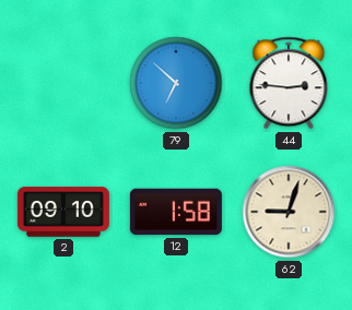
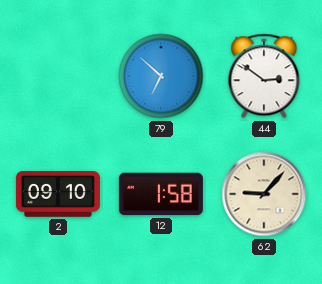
44: 2:46 -> 2:51
62: 9:03 -> 9:07
